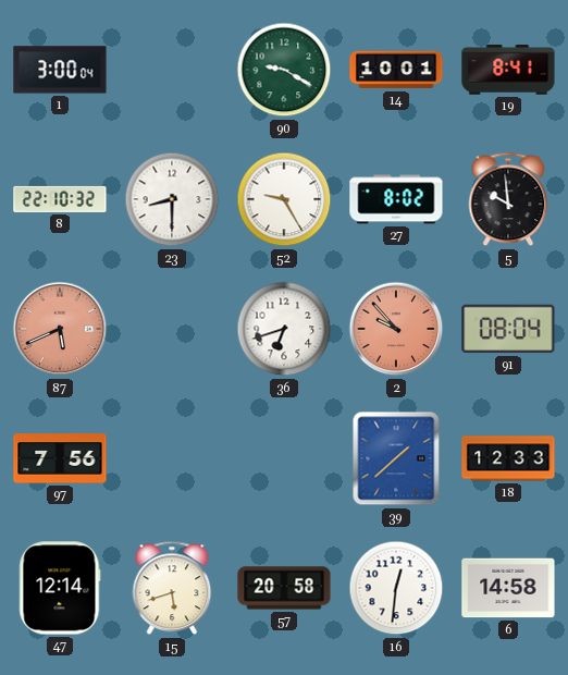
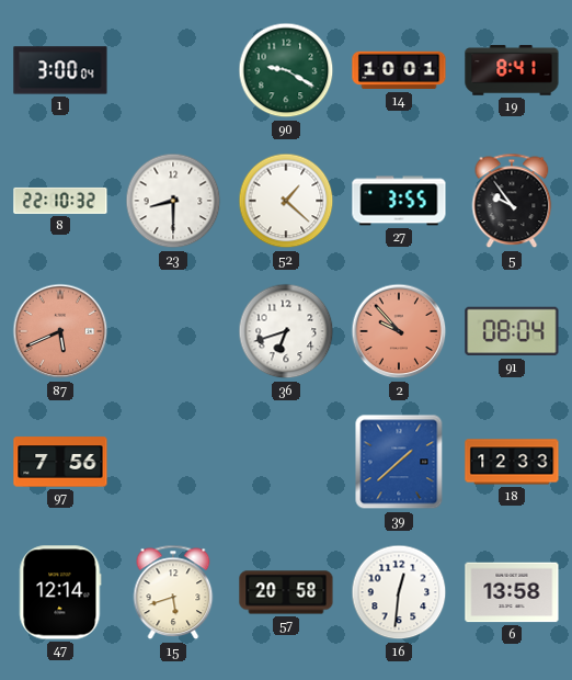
52: 9:25 -> 1:22
27: 8:02 -> 3:55
5: 9:59 -> 9:54
6: 14:58 -> 13:58
